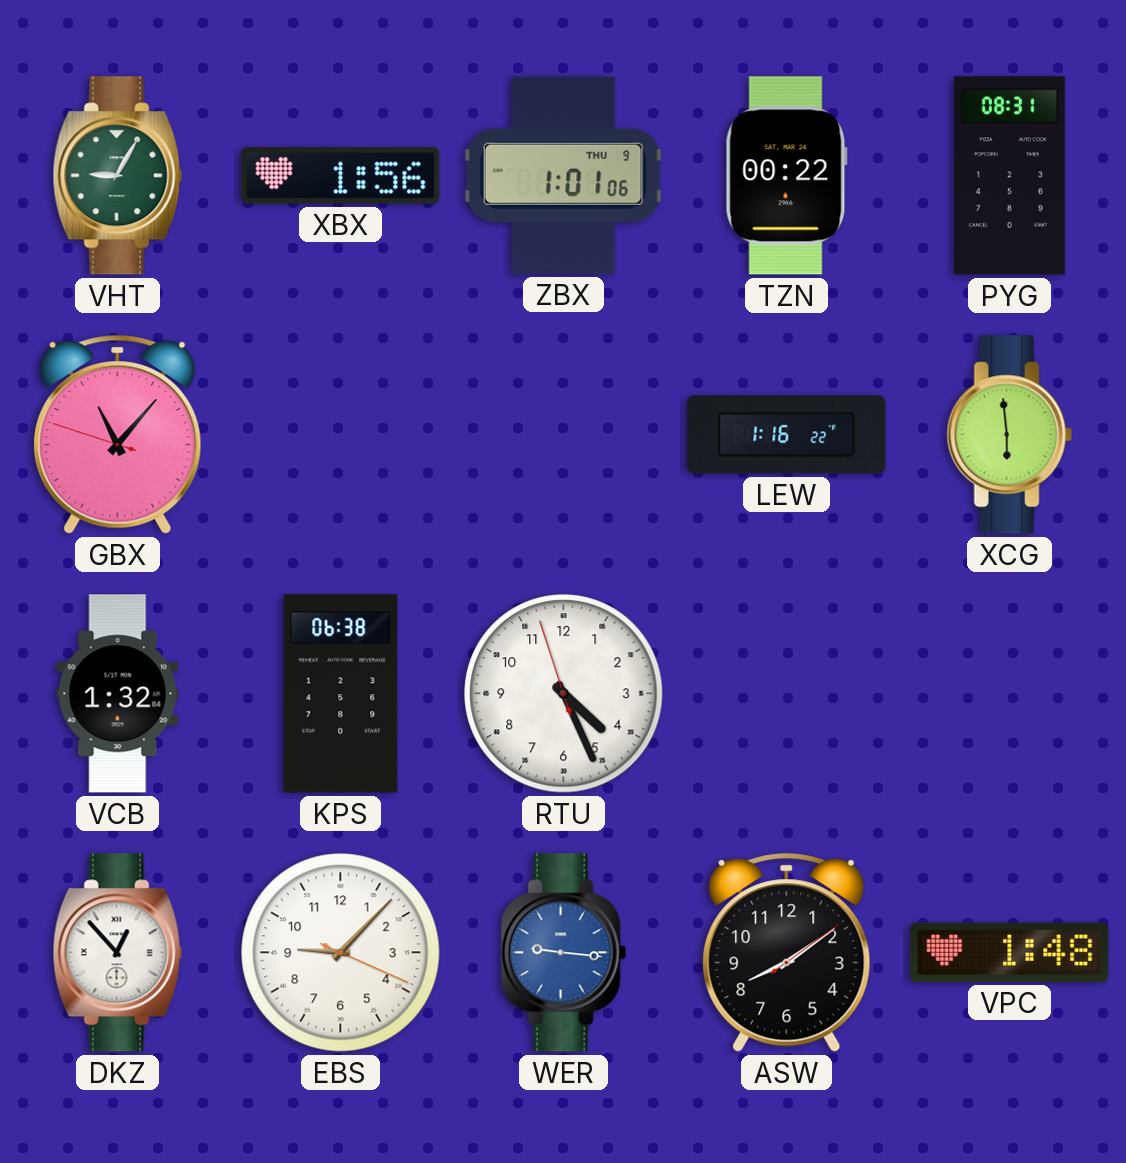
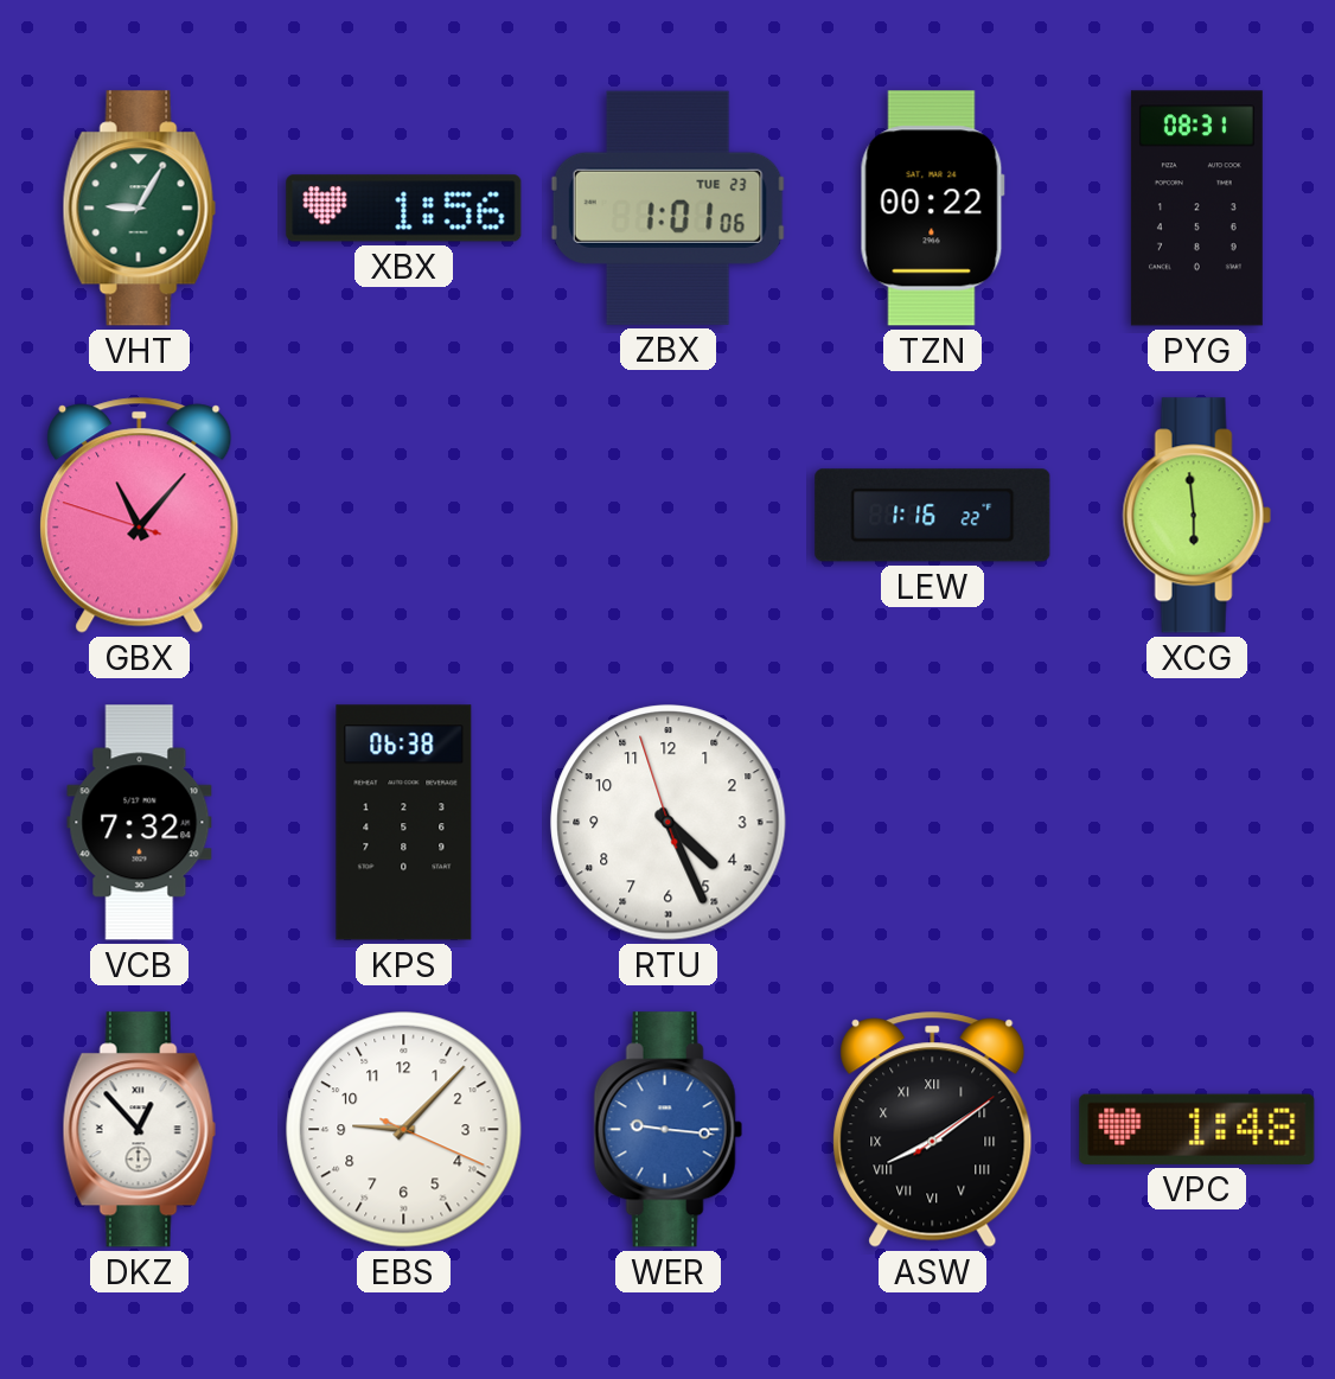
ZBX date: THU 9 -> TUE 23
VCB: 1:32 -> 7:32
ASW numerals: Arabic -> Roman
